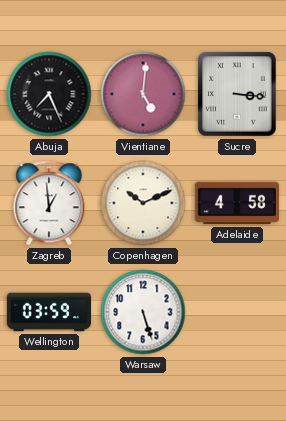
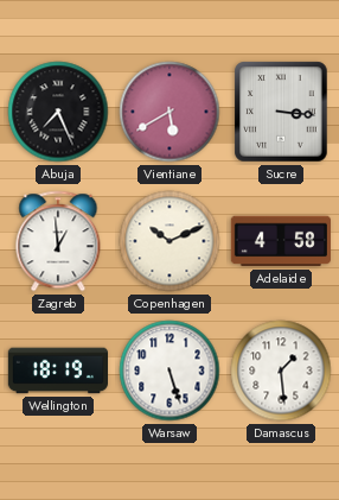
Vientiane: 5:01 -> 5:40
Wellington: 03:59 -> 18:19
Damascus: none -> 1:29
